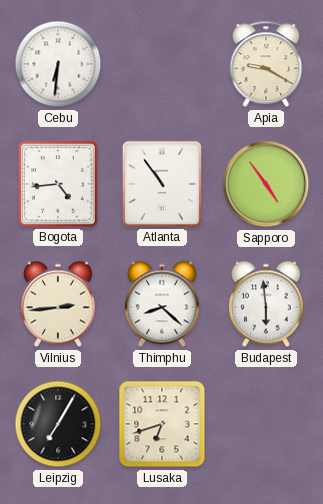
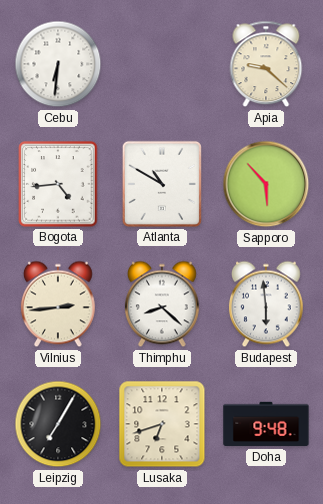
Apia: 9:20 -> 9:22
Atlanta: 10:54 -> 10:50
Sapporo: 4:54 -> 5:53
Doha: none -> 9:48
